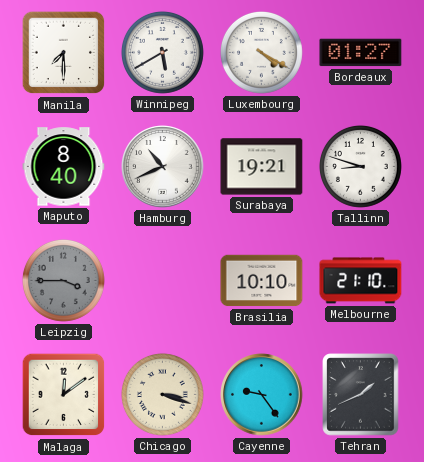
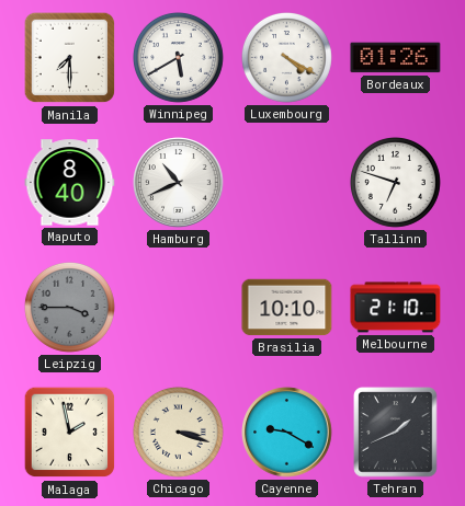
Bordeaux: 01:27 -> 01:26
Surabaya: 19:21 -> none
Tallinn: 8:48 -> 6:48
Malaga: 12:09 -> 1:58
Cayenne: 9:24 -> 9:20
